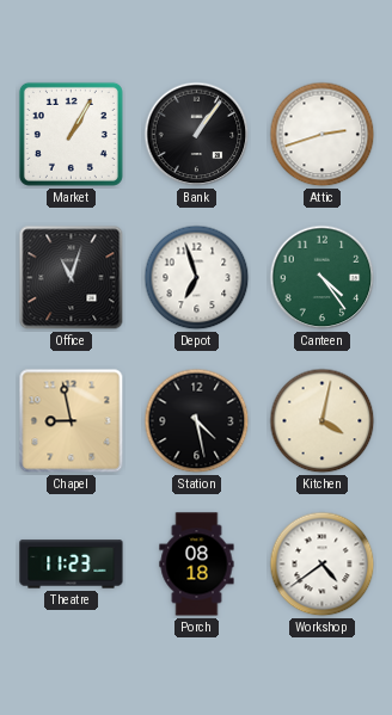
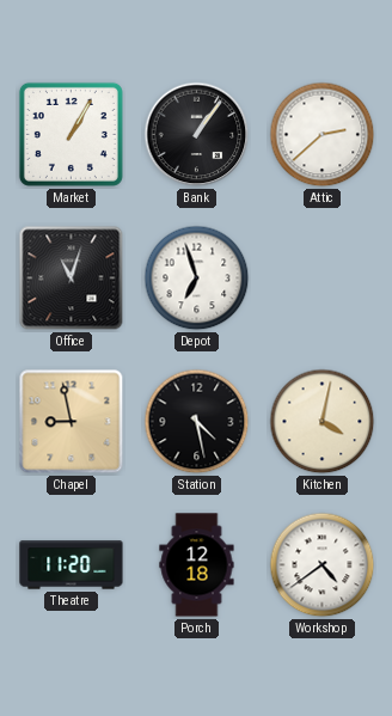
Attic: 2:42 -> 2:38
Canteen: 4:24 -> none
Theatre: 11:23 -> 11:20
Porch: 08:18 -> 12:18
